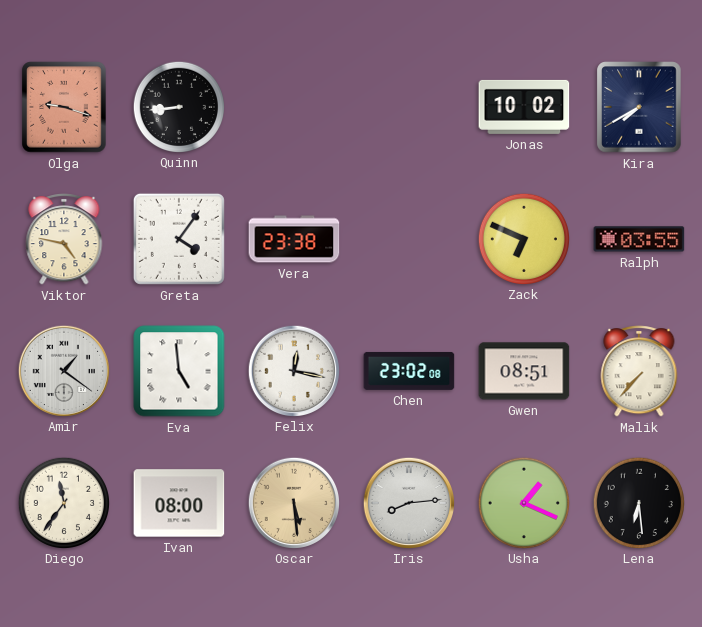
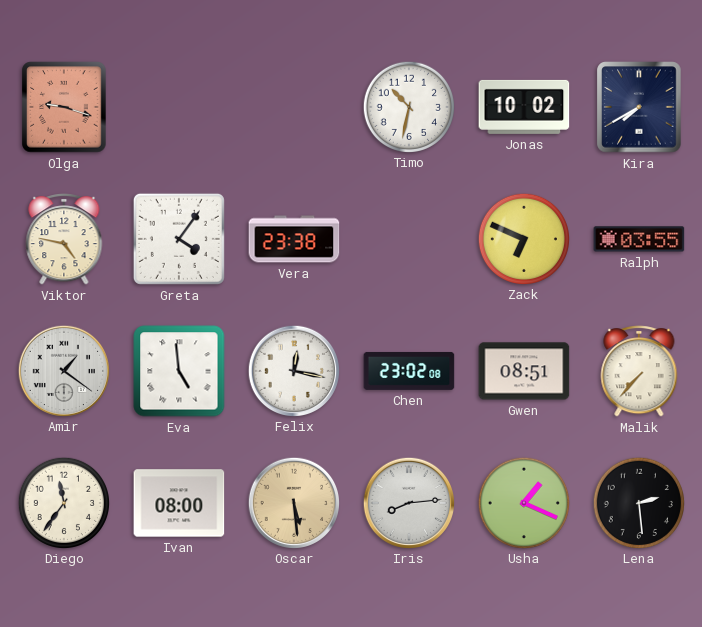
Quinn: 8:44 -> none
Timo: none -> 10:32
Lena: 6:29 -> 2:29
